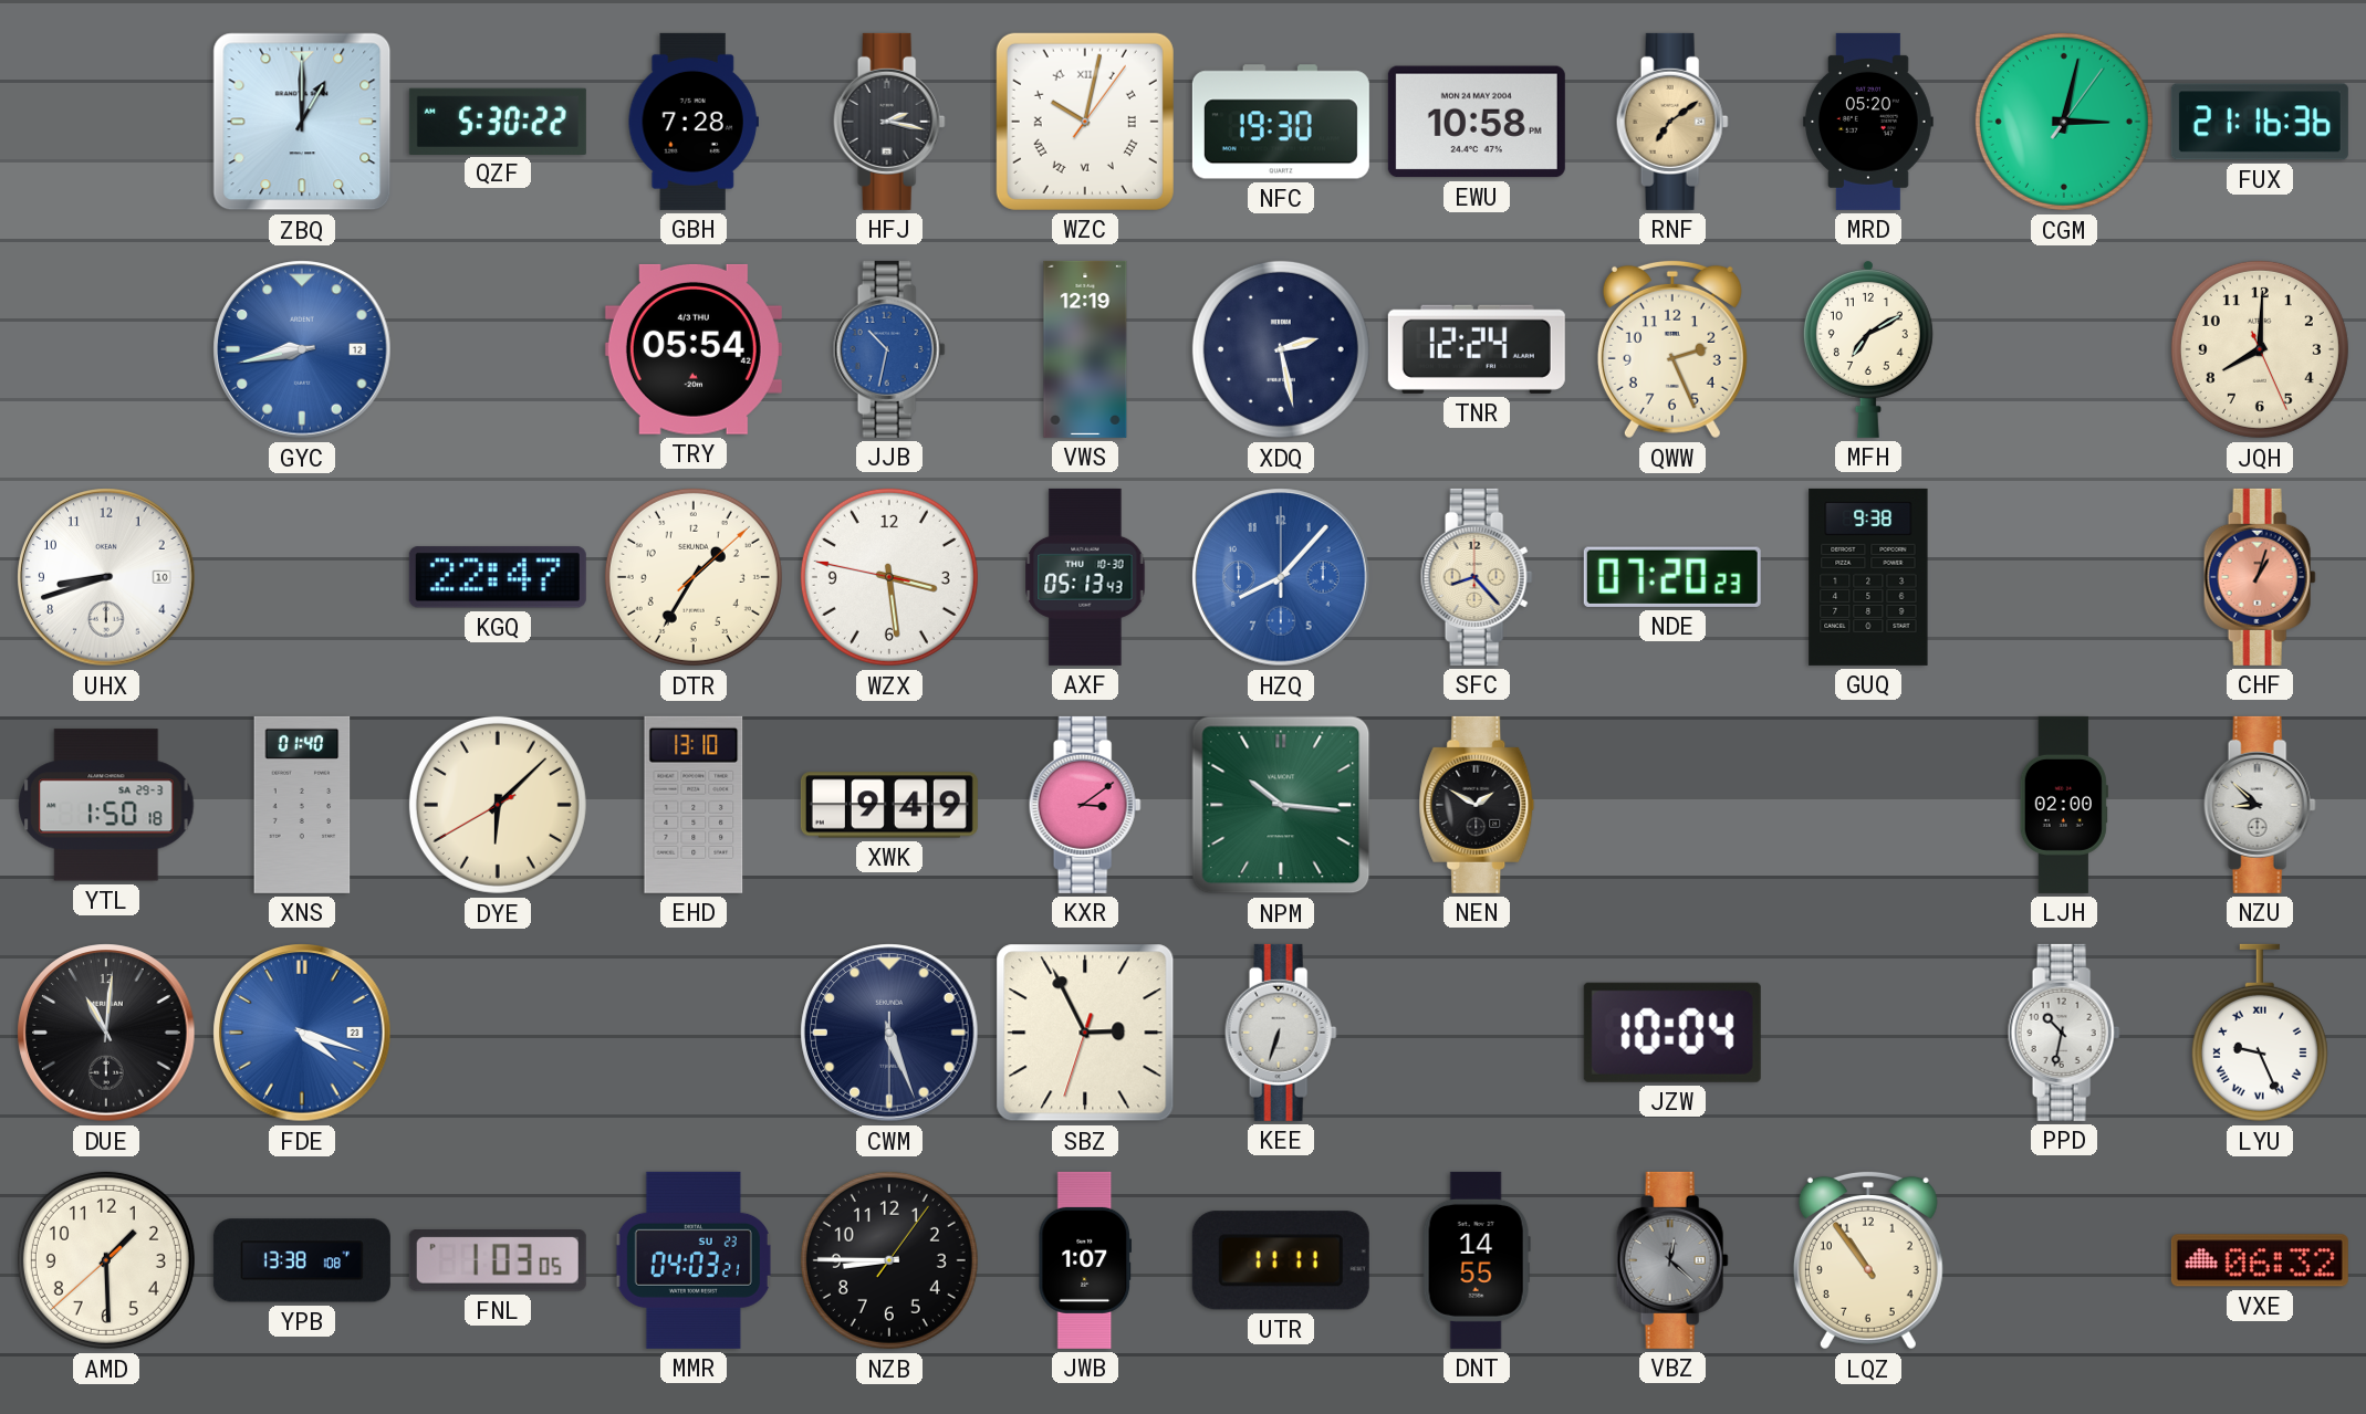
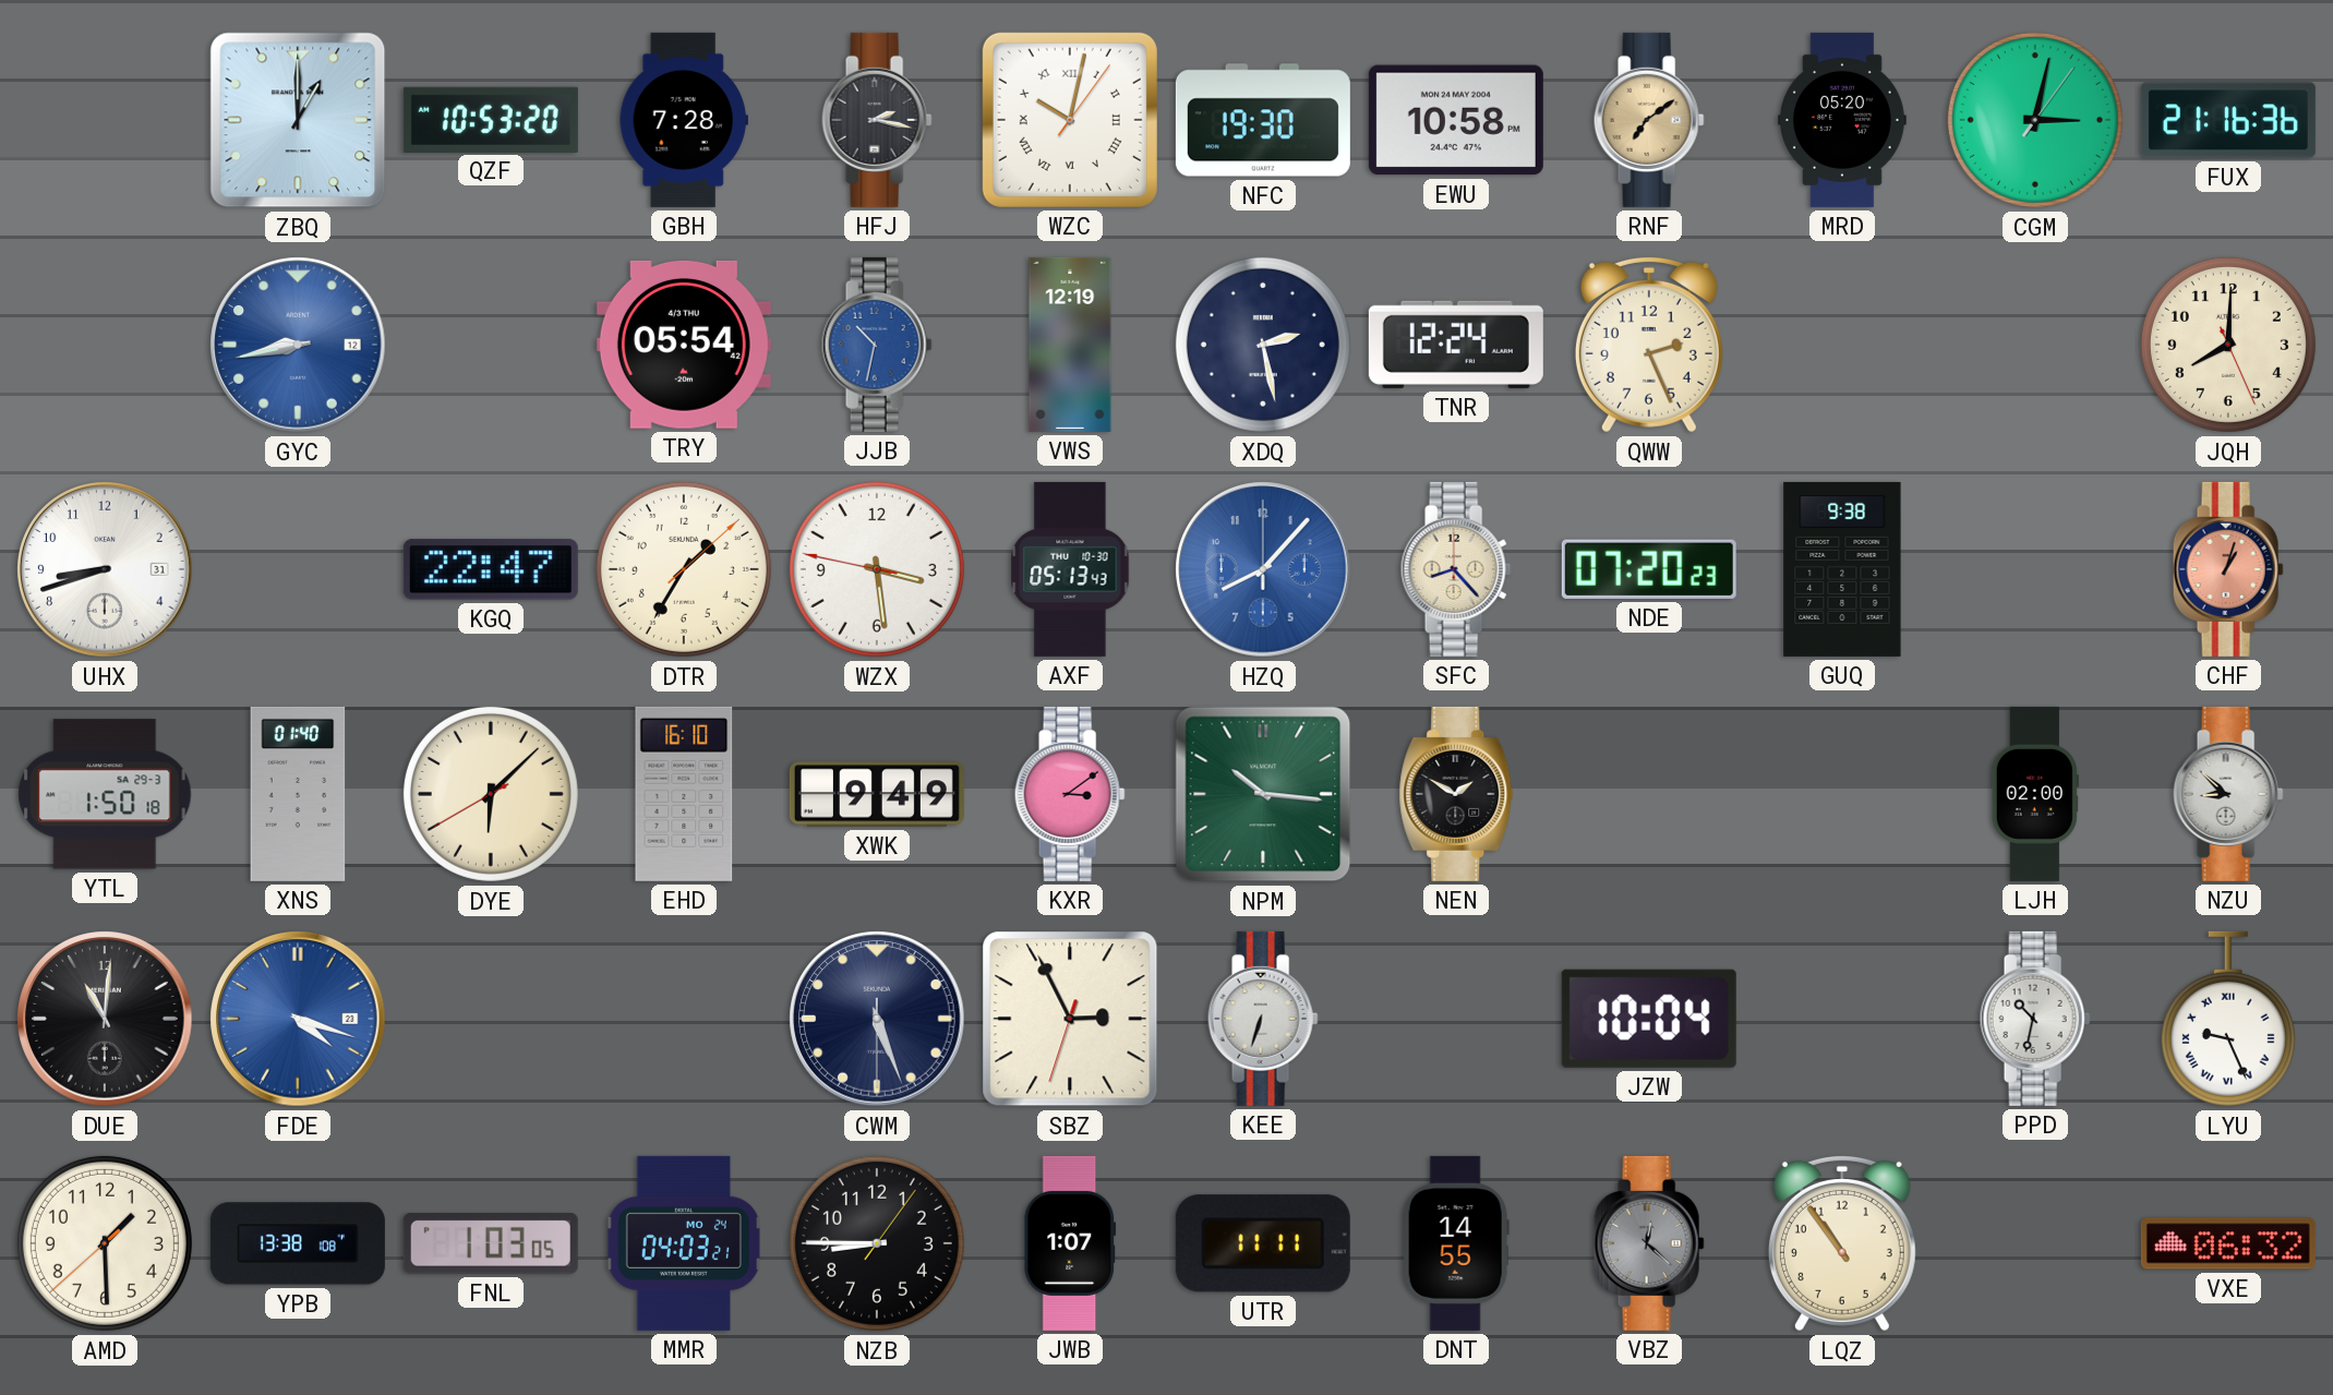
QZF: 5:30 -> 10:53
MFH: 7:10 -> none
UHX date: 10 -> 31
EHD: 13:10 -> 16:10
MMR date: SU 23 -> MO 24
